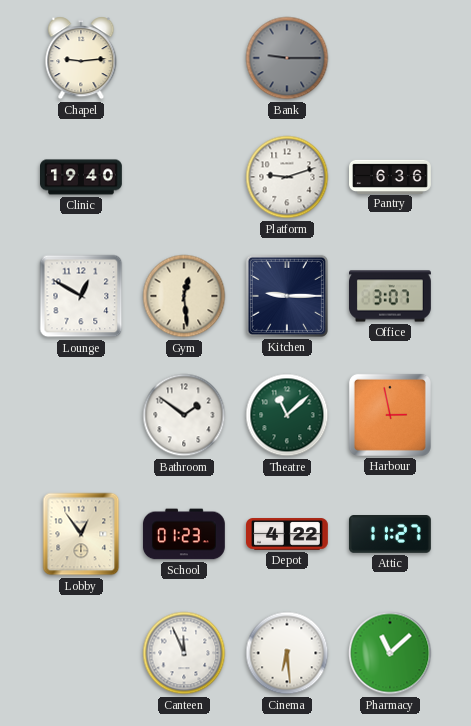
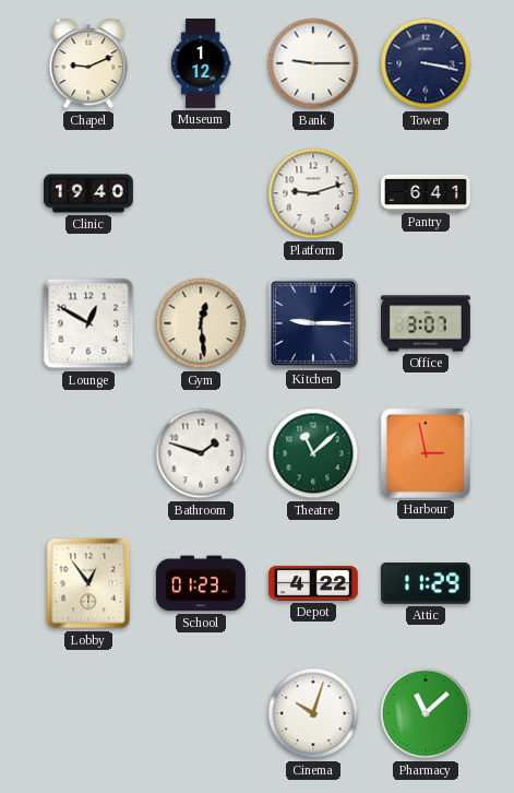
Chapel: 9:14 -> 9:11
Museum: none -> 1:12
Bank dial: grey -> white
Tower: none -> 3:17
Pantry: 6:36 -> 6:41
Bathroom: 1:51 -> 1:48
Attic: 11:27 -> 11:29
Canteen: 11:56 -> none
Cinema: 6:29 -> 10:03
